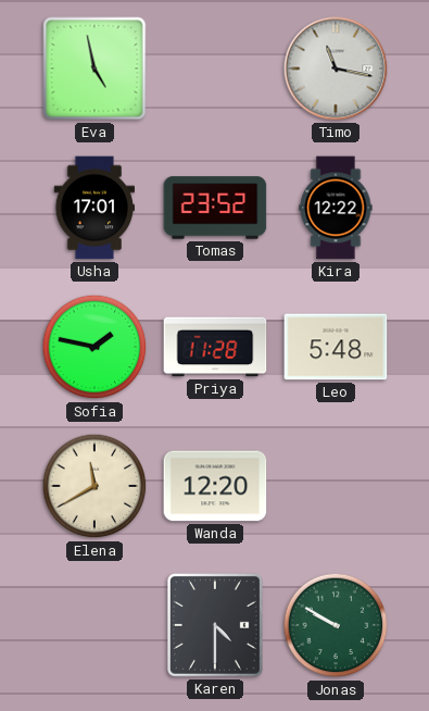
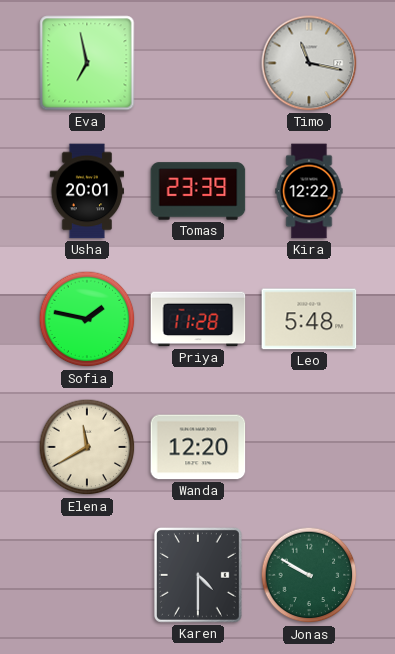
Eva: 4:58 -> 6:58
Usha: 17:01 -> 20:01
Tomas: 23:52 -> 23:39
